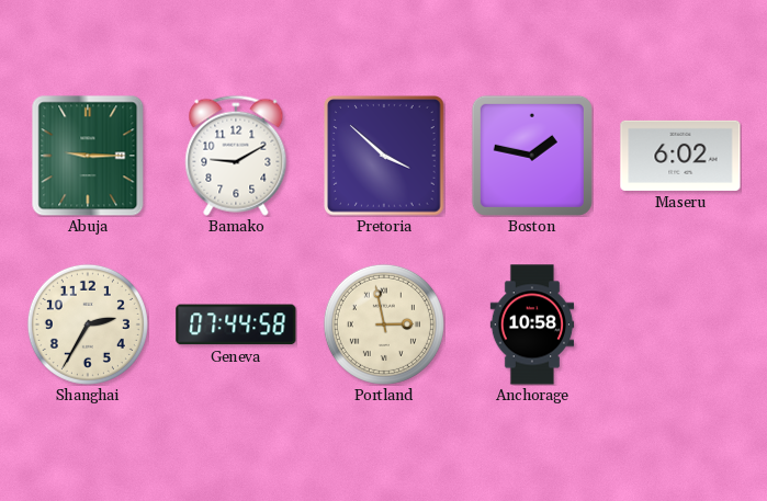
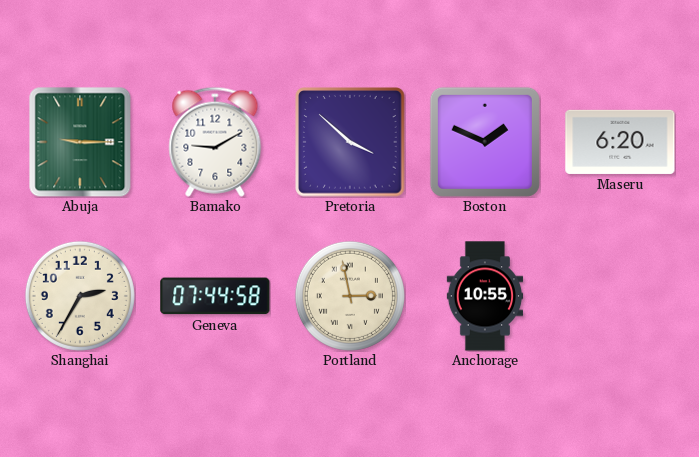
Boston: 1:47 -> 1:49
Maseru: 6:02 -> 6:20
Anchorage: 10:58 -> 10:55
